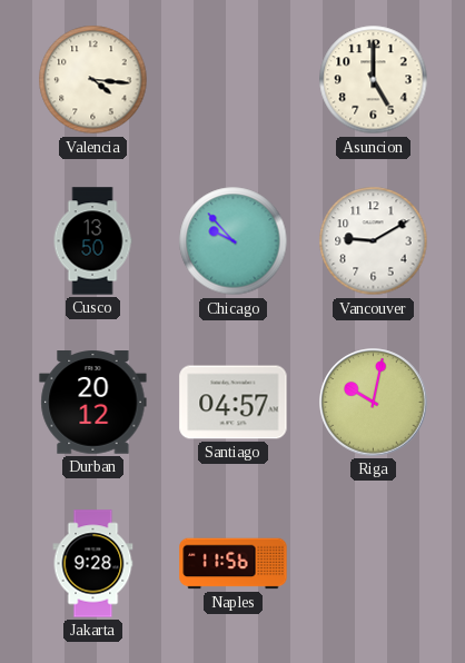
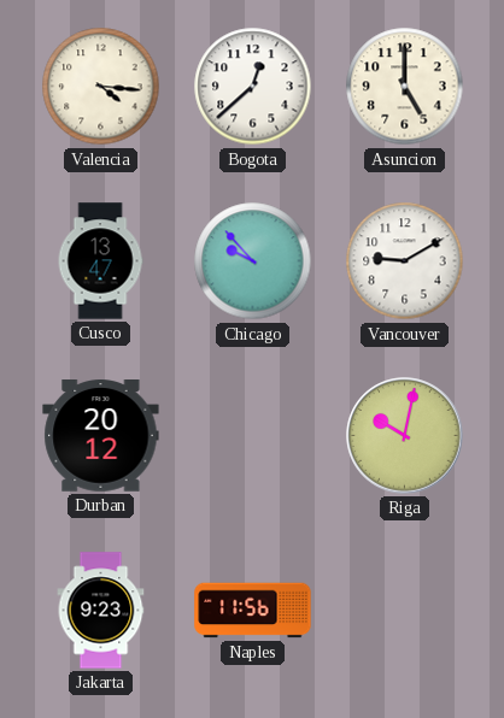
Bogota: none -> 12:38
Cusco: 13:50 -> 13:47
Santiago: 04:57 -> none
Jakarta: 9:28 -> 9:23
